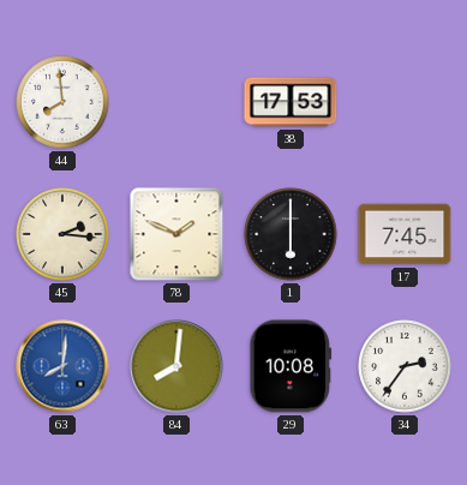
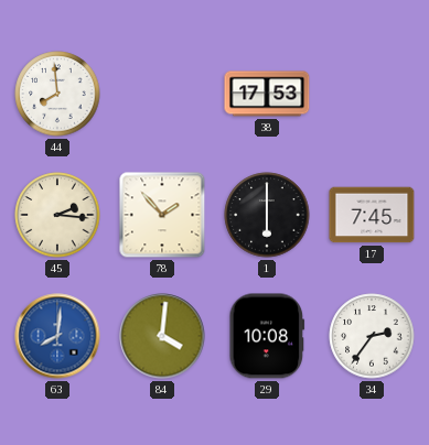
78: 1:49 -> 1:53
84: 8:01 -> 4:01
